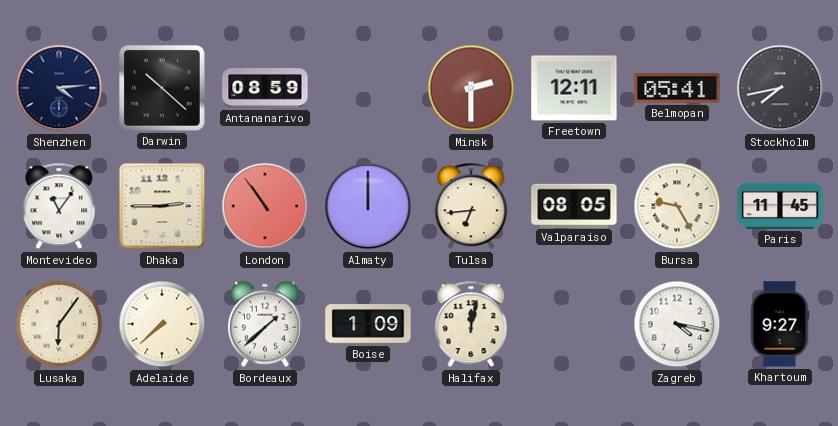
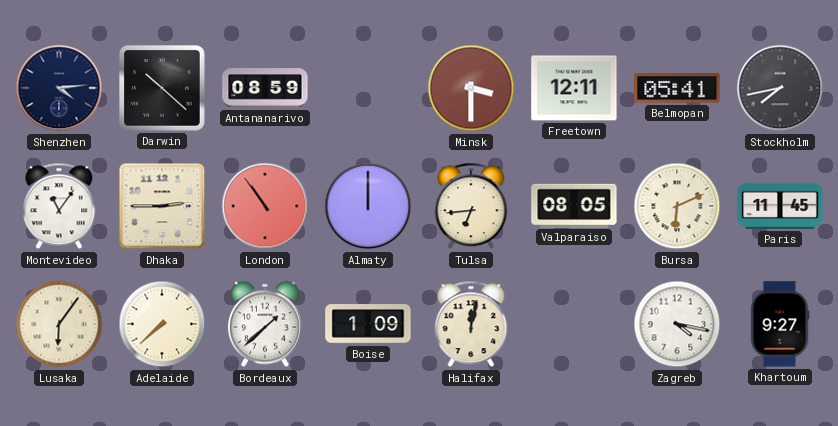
Minsk: 2:30 -> 3:30
Bursa: 9:25 -> 6:11
